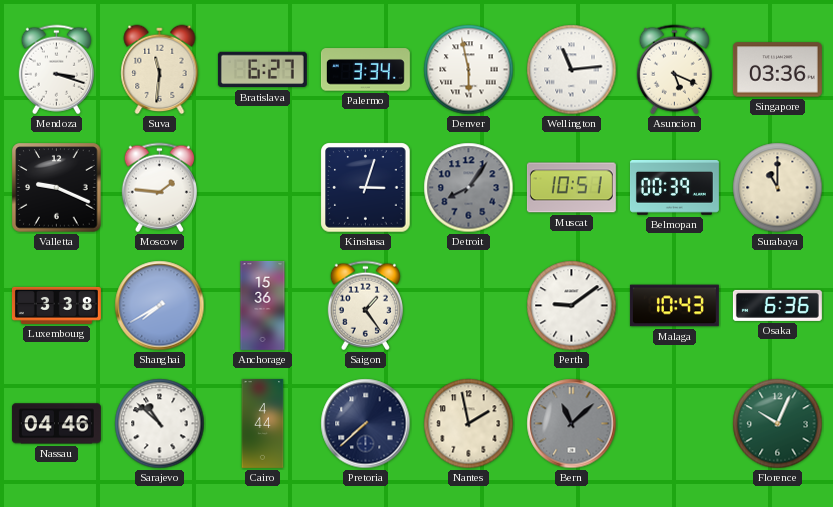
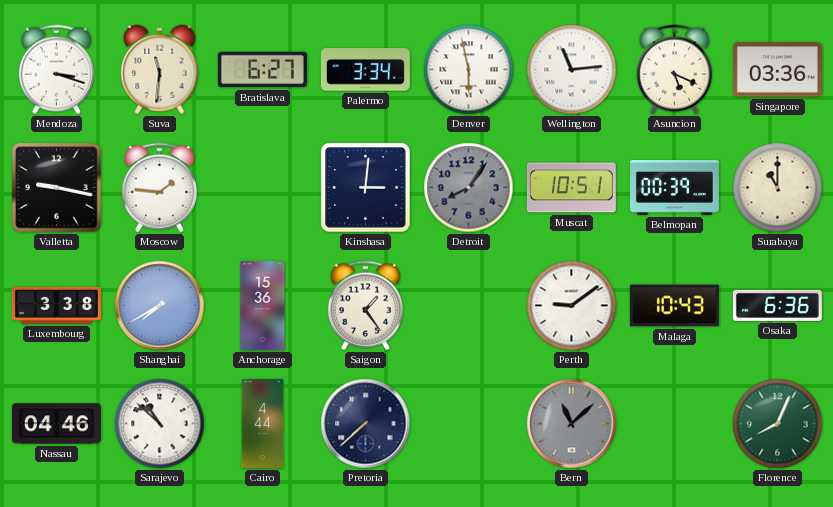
Valletta: 9:19 -> 9:17
Kinshasa: 3:03 -> 3:01
Nantes: 1:58 -> none
Florence: 10:04 -> 8:04
